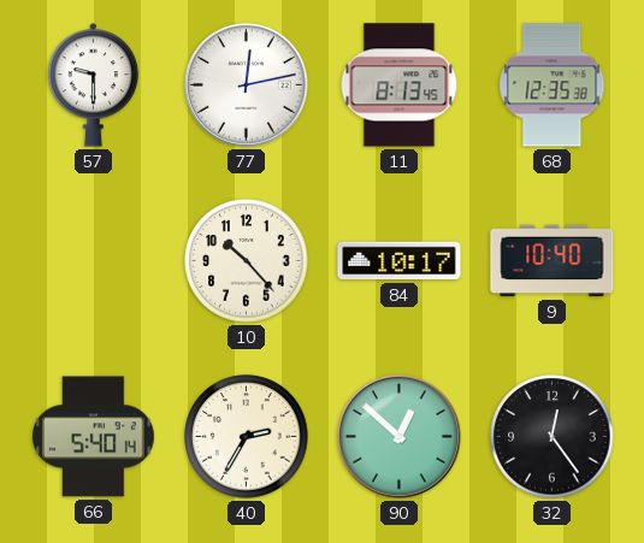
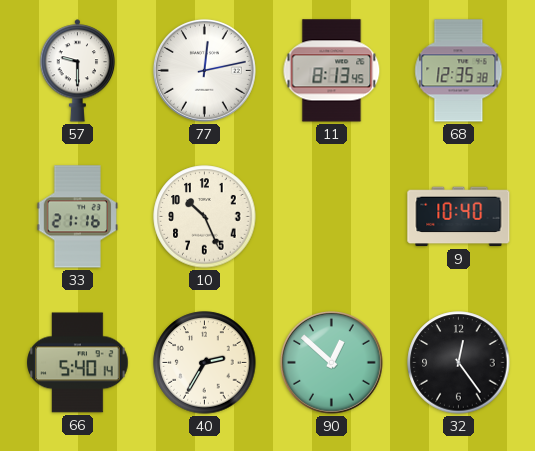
33: none -> 21:16
10: 10:23 -> 10:26
84: 10:17 -> none
